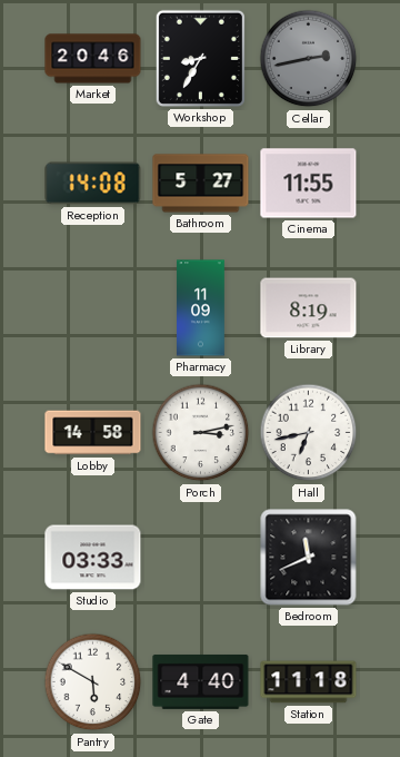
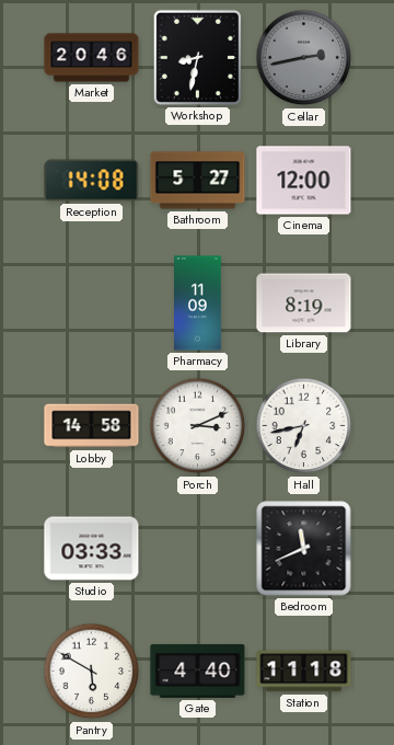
Workshop: 8:35 -> 8:32
Cinema: 11:55 -> 12:00
Porch: 3:13 -> 3:11
